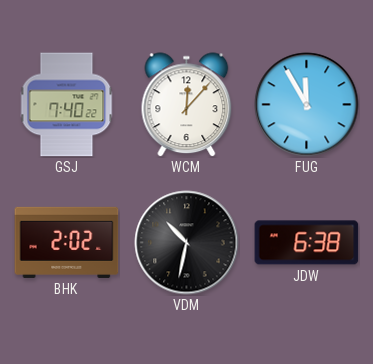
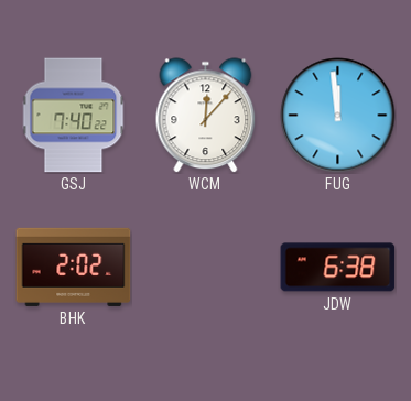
FUG: 11:55 -> 11:59
VDM: 10:32 -> none
